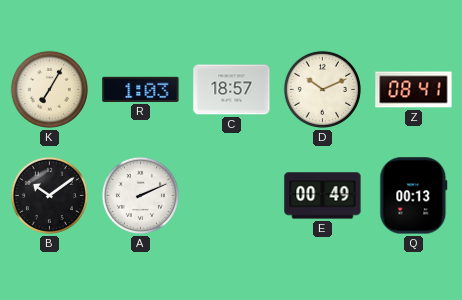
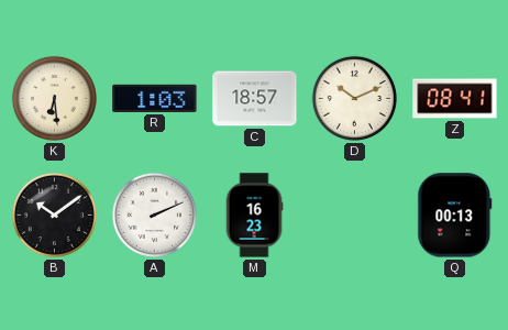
K: 7:05 -> 6:29
M: none -> 16:23
E: 00:49 -> none
